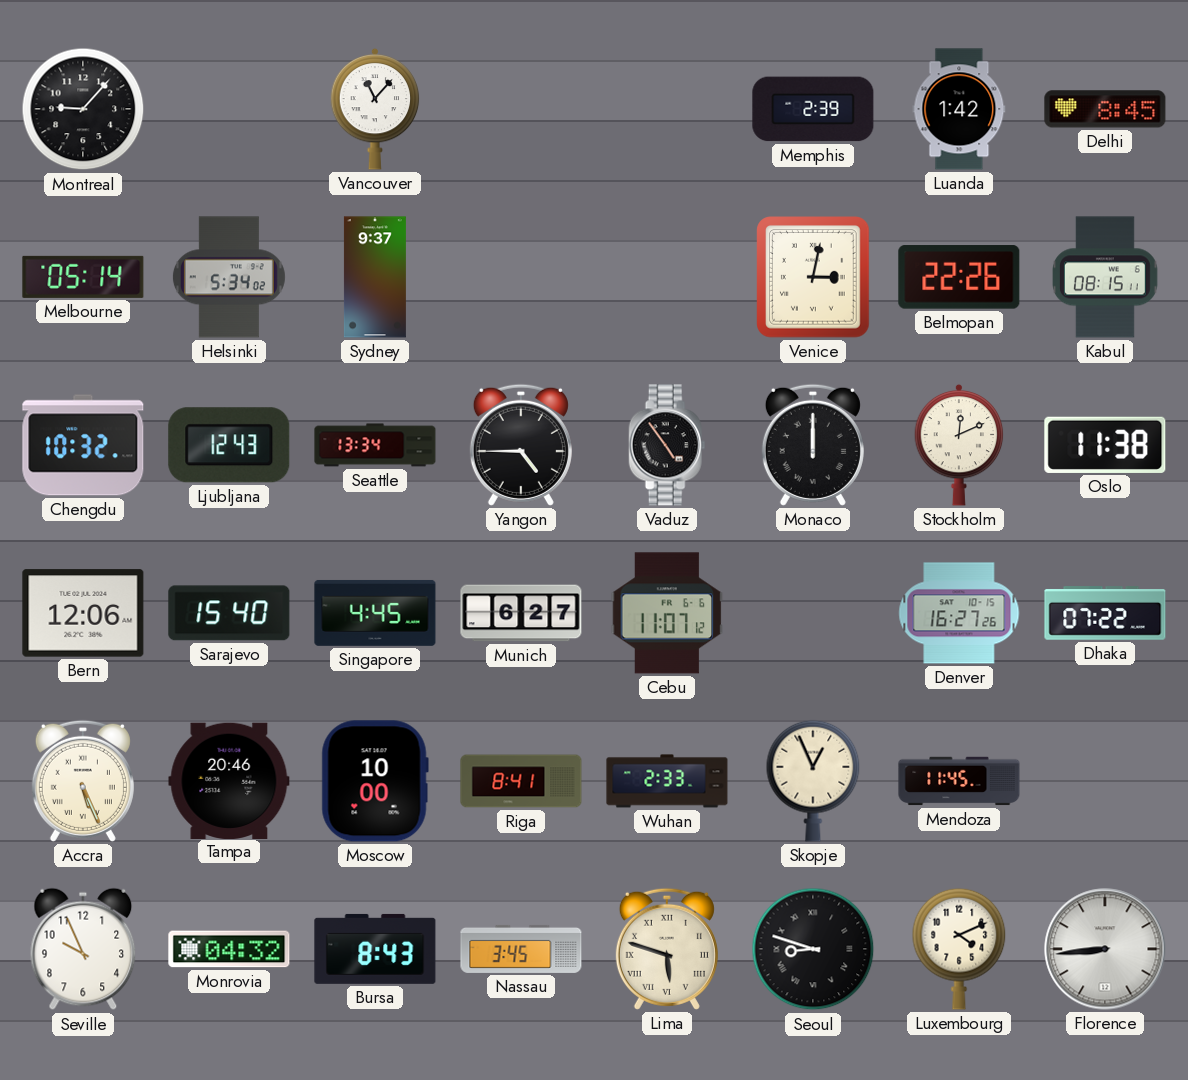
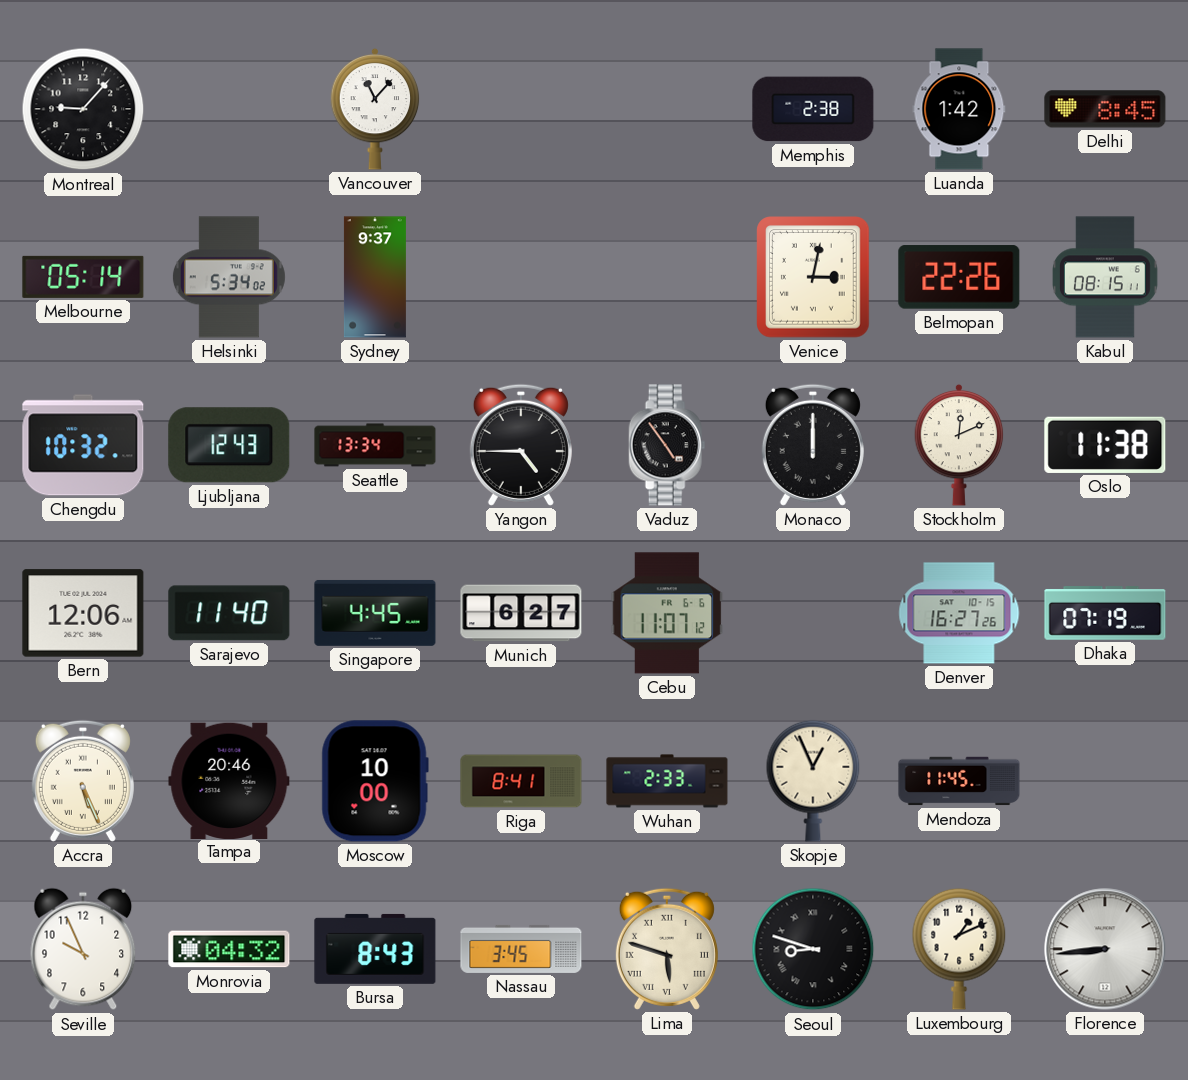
Memphis: 2:39 -> 2:38
Sarajevo: 15:40 -> 11:40
Dhaka: 07:22 -> 07:19
Luxembourg: 4:11 -> 1:11
